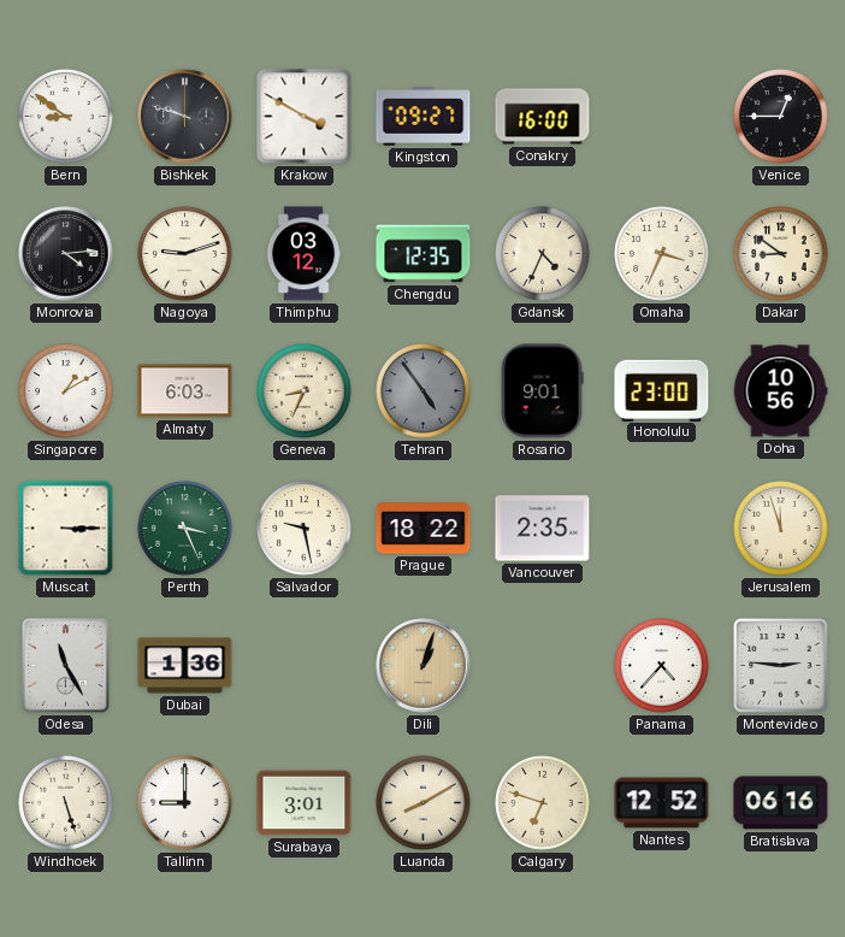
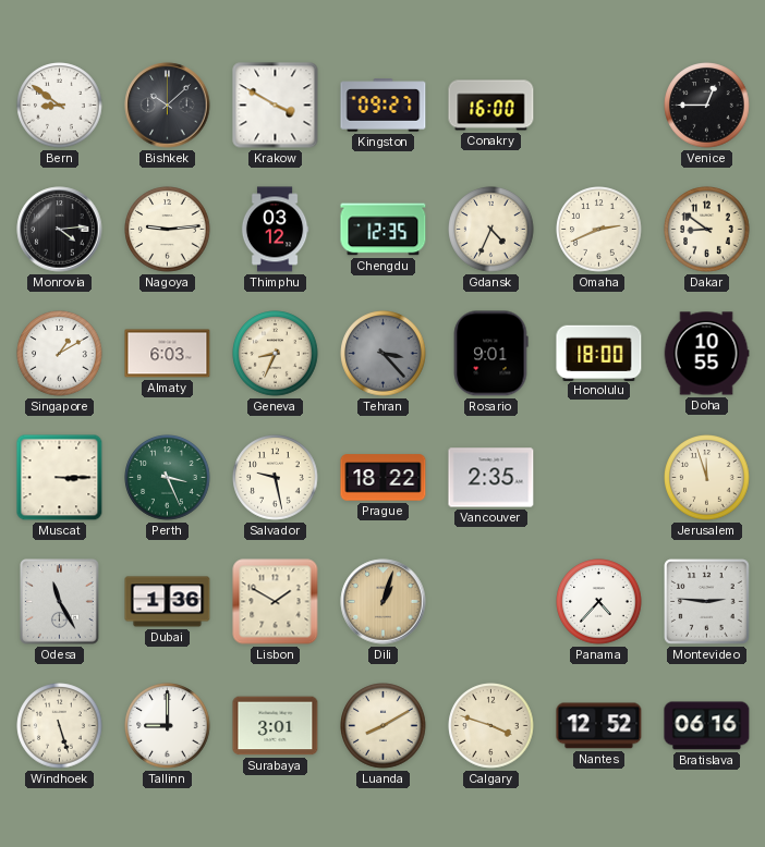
Bishkek: 9:48 -> 10:08
Nagoya: 9:12 -> 9:14
Omaha: 3:34 -> 2:41
Tehran: 4:54 -> 3:23
Honolulu: 23:00 -> 18:00
Doha: 10:56 -> 10:55
Lisbon: none -> 1:50
Calgary: 6:48 -> 3:48
